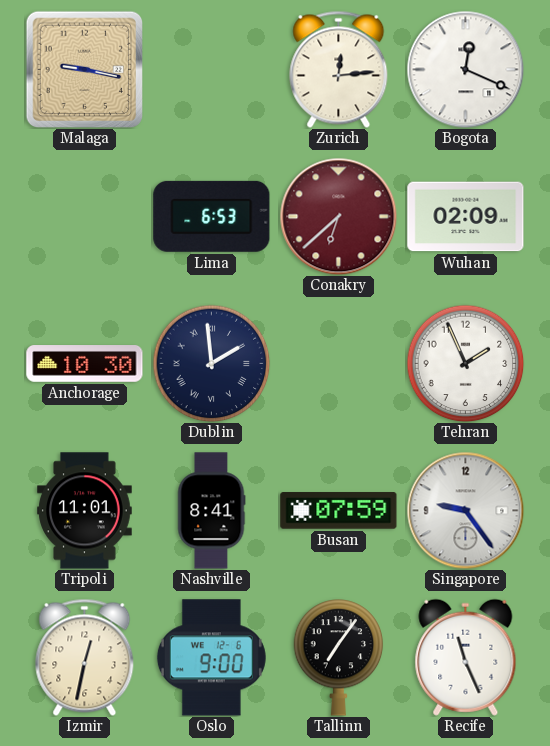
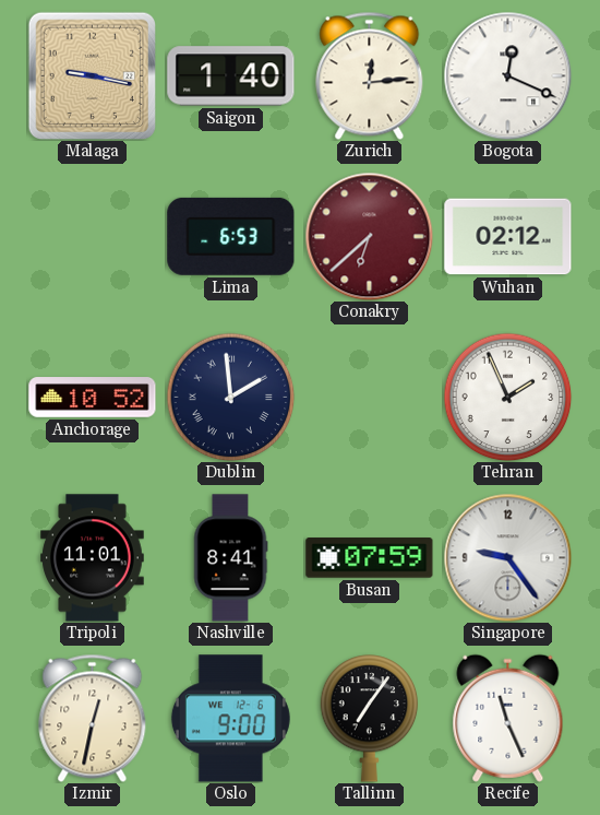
Saigon: none -> 1:40
Wuhan: 02:09 -> 02:12
Anchorage: 10:30 -> 10:52
